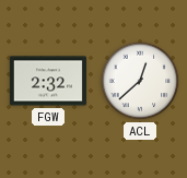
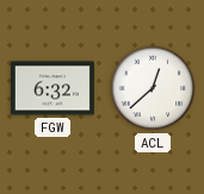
FGW: 2:32 -> 6:32
